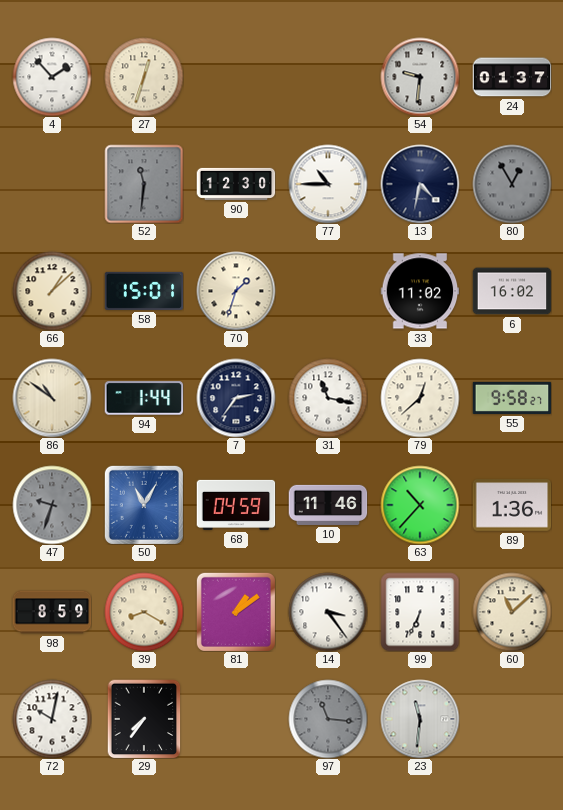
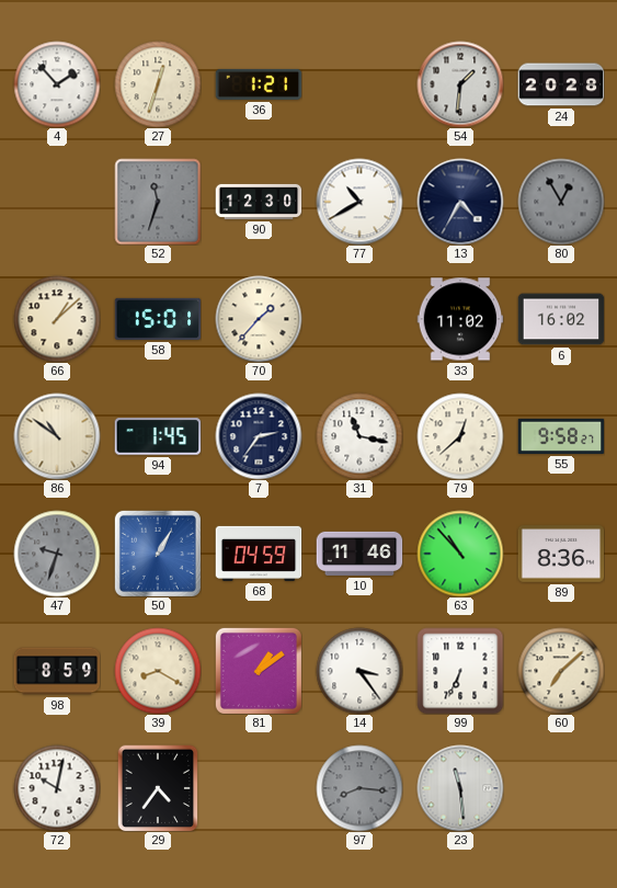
36: none -> 1:21
54: 9:31 -> 1:31
24: 01:37 -> 20:28
52: 11:31 -> 11:33
77: 10:45 -> 10:40
13: 4:32 -> 4:35
70: 1:33 -> 1:37
94: 1:44 -> 1:45
50: 11:05 -> 1:05
63: 10:37 -> 10:53
89: 1:36 -> 8:36
60: 11:08 -> 7:08
29: 7:36 -> 4:36
97: 11:16 -> 8:16
23: 11:31 -> 11:29
